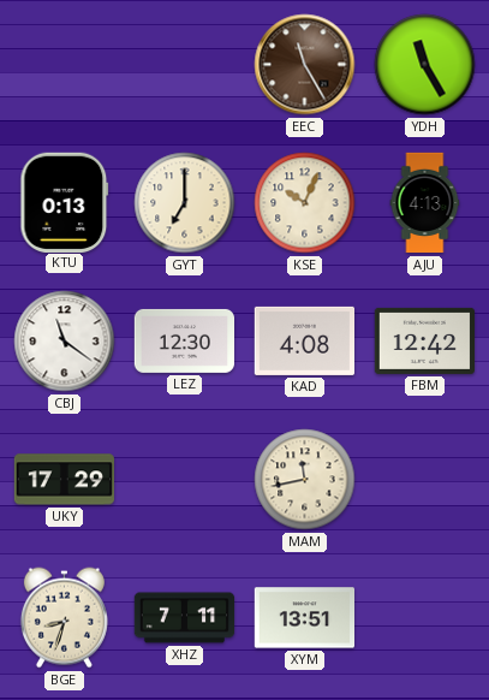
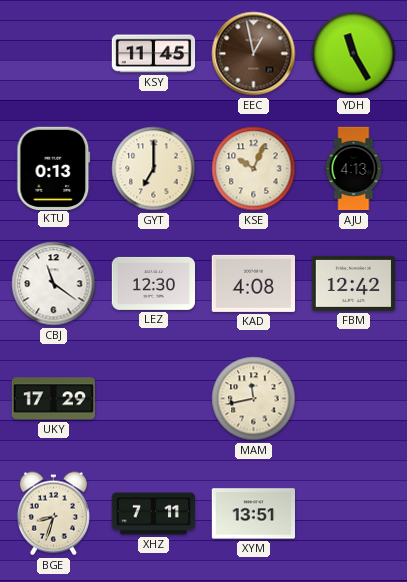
KSY: none -> 11:45
EEC: 11:25 -> 12:58
